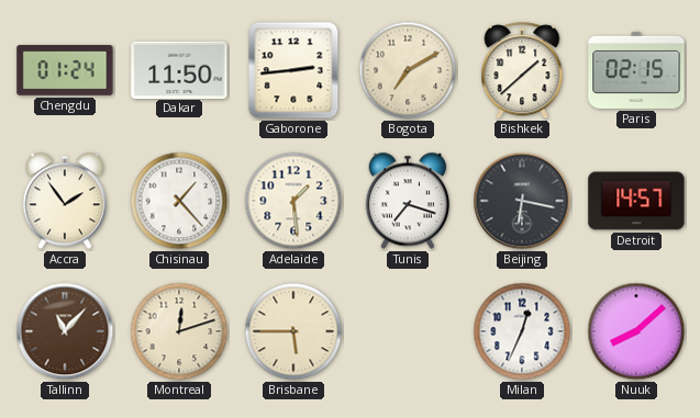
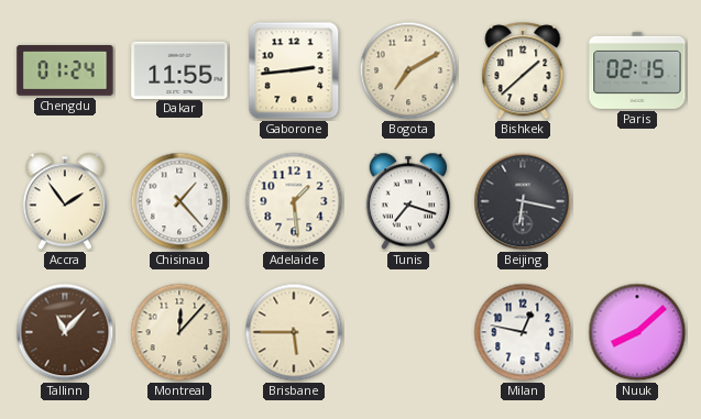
Dakar: 11:50 -> 11:55
Detroit: 14:57 -> none
Montreal: 12:12 -> 12:07
Milan: 12:34 -> 12:47
